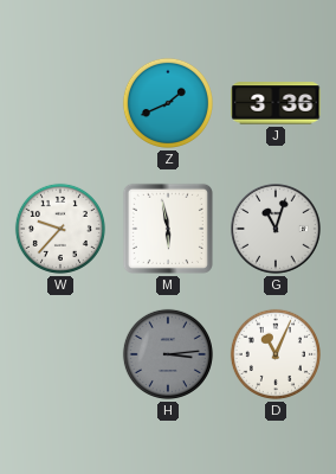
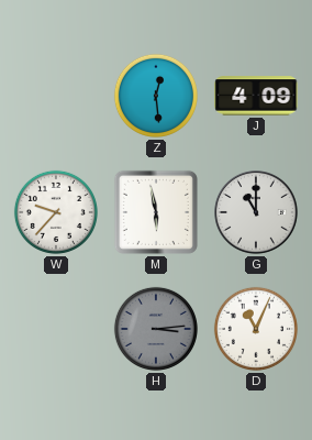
Z: 1:41 -> 12:29
J: 3:36 -> 4:09
G: 11:03 -> 11:00
